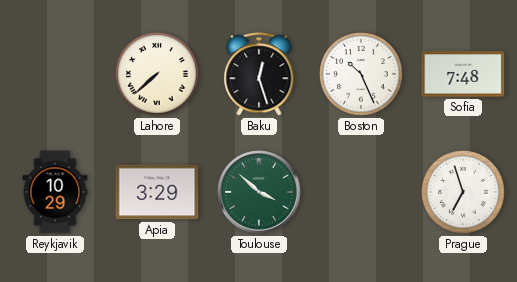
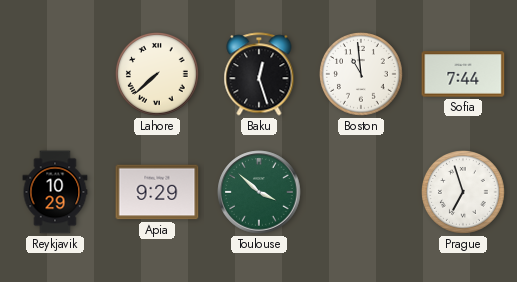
Boston: 10:26 -> 10:59
Sofia: 7:48 -> 7:44
Apia: 3:29 -> 9:29
